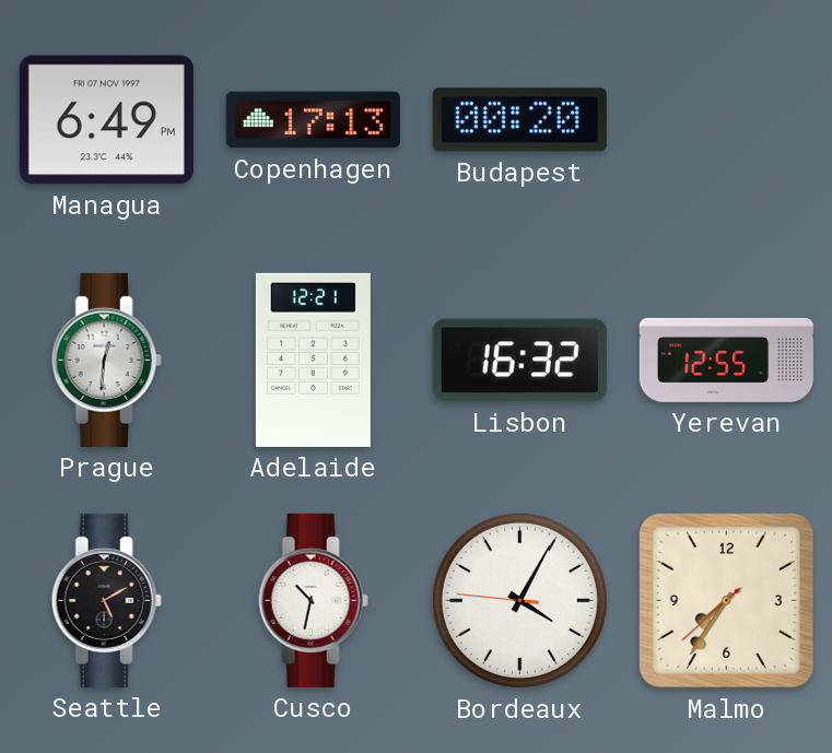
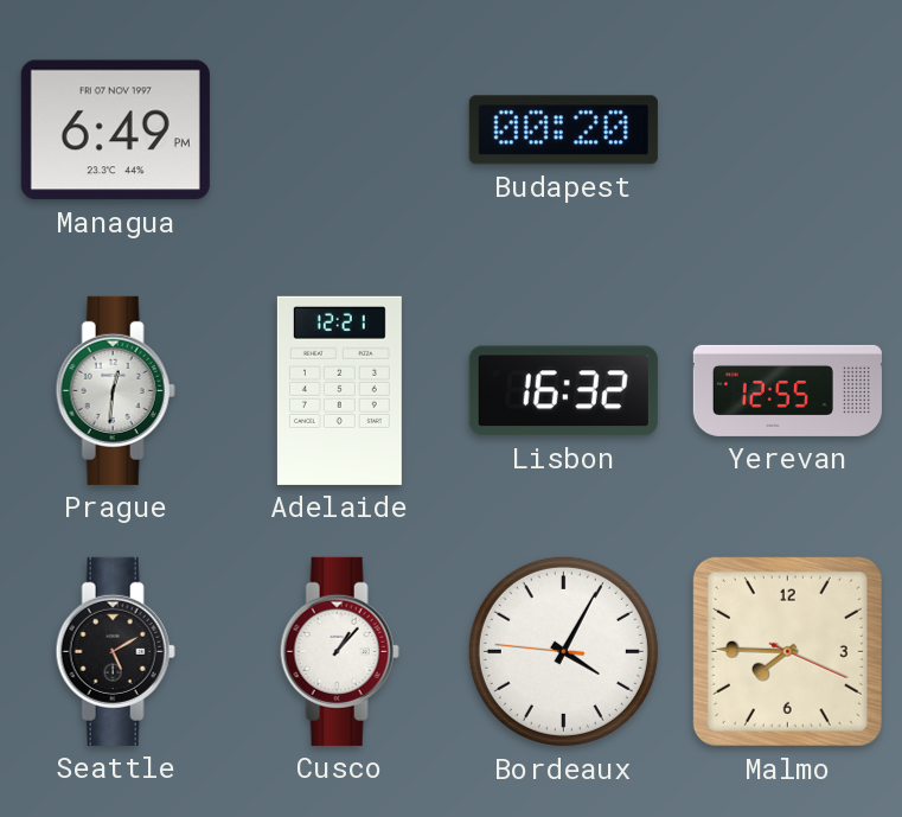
Copenhagen: 17:13 -> none
Cusco: 10:32 -> 1:07
Malmo: 7:35 -> 7:45
